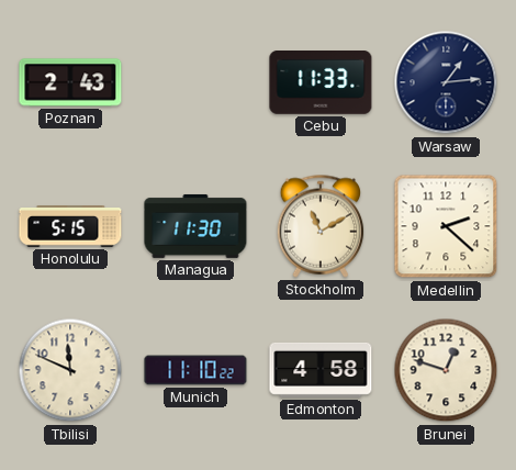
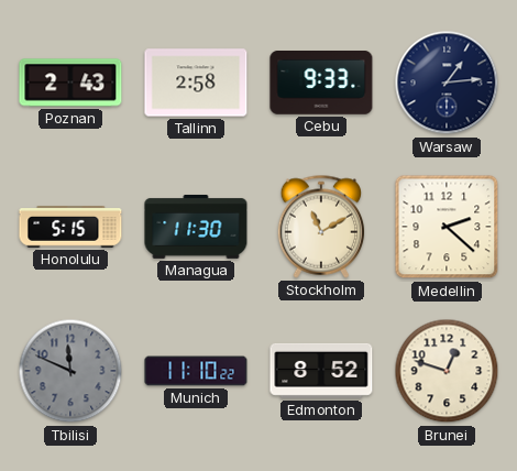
Tallinn: none -> 2:58
Cebu: 11:33 -> 9:33
Tbilisi dial: cream -> grey
Edmonton: 4:58 -> 8:52
